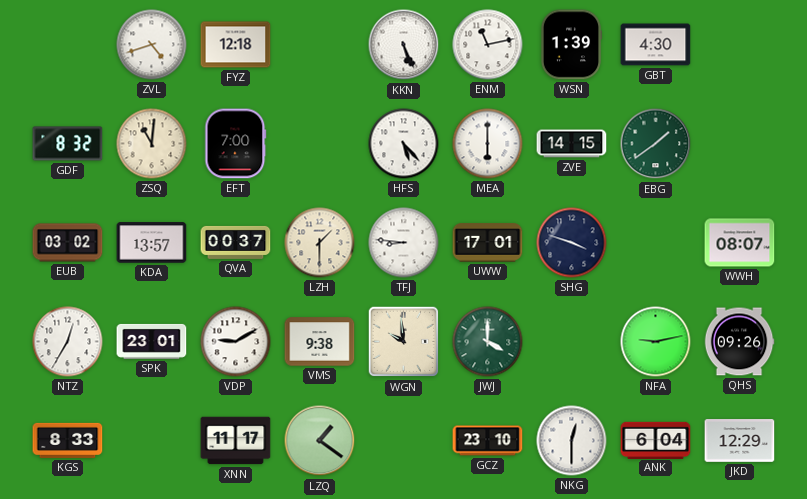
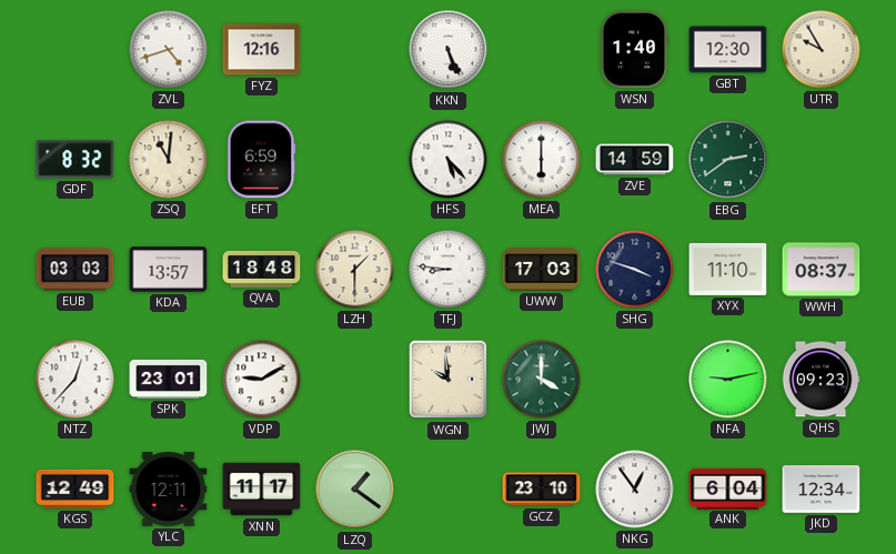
FYZ: 12:18 -> 12:16
ENM: 11:13 -> none
WSN: 1:39 -> 1:40
GBT: 4:30 -> 12:30
UTR: none -> 9:55
EFT: 7:00 -> 6:59
ZVE: 14:15 -> 14:59
EBG: 1:39 -> 2:39
EUB: 03:02 -> 03:03
QVA: 00:37 -> 18:48
UWW: 17:01 -> 17:03
XYX: none -> 11:10
WWH: 08:07 -> 08:37
NTZ: 12:35 -> 12:37
VMS: 9:38 -> none
QHS: 09:26 -> 09:23
KGS: 8:33 -> 12:49
YLC: none -> 12:11
NKG: 12:30 -> 12:54
JKD: 12:29 -> 12:34
